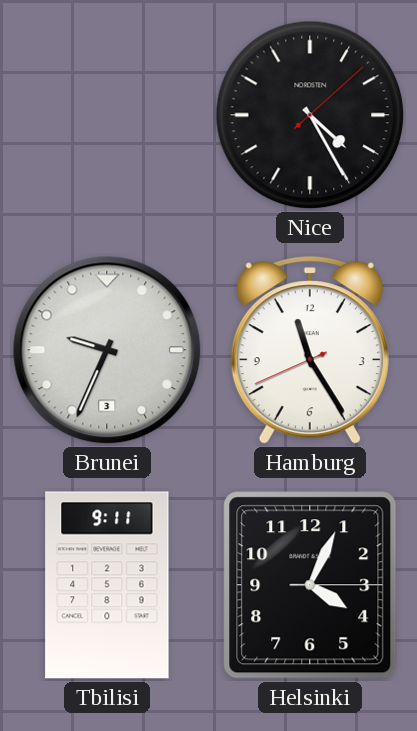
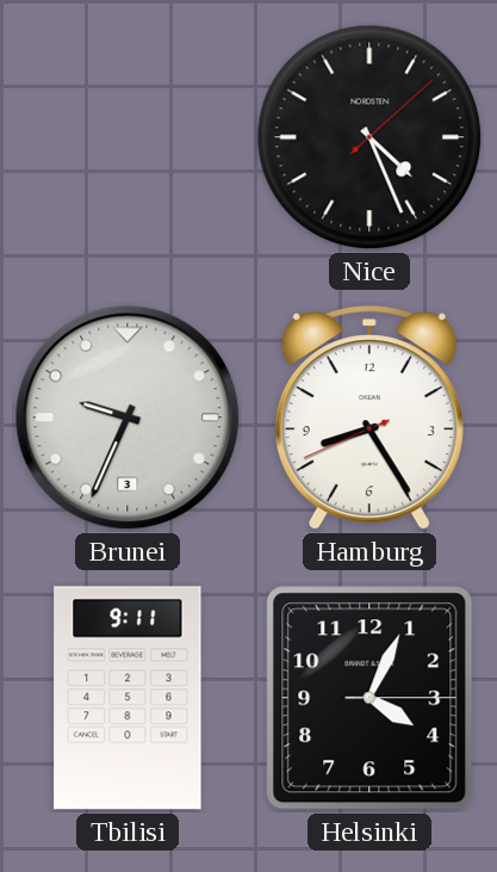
Nice: 4:25 -> 4:26
Hamburg: 11:24 -> 8:24
